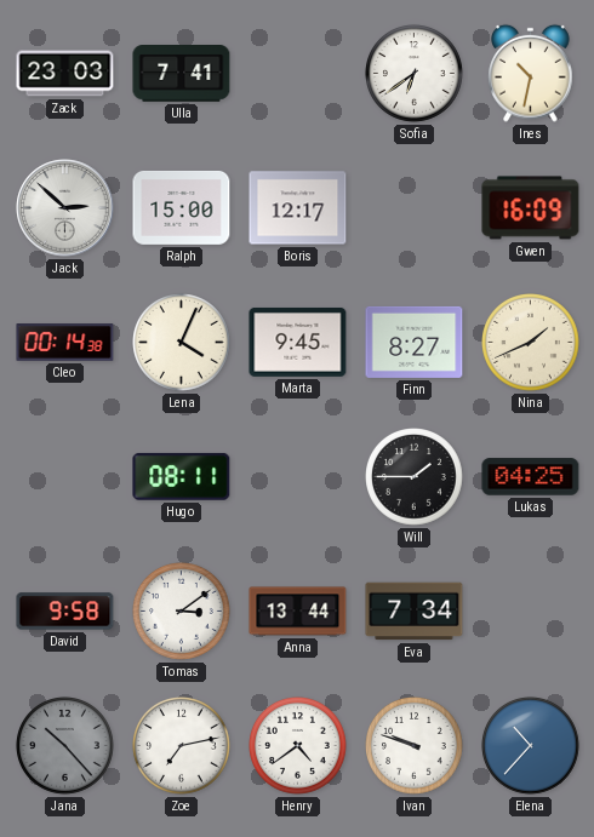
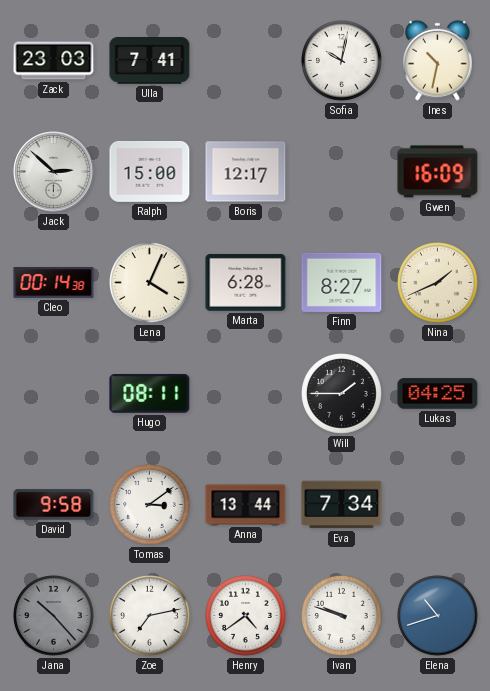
Sofia: 6:39 -> 10:02
Marta: 9:45 -> 6:28
Elena: 10:37 -> 10:42
